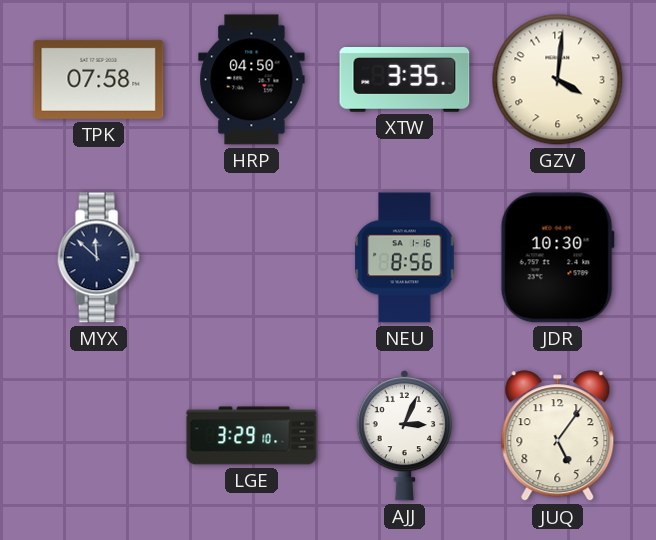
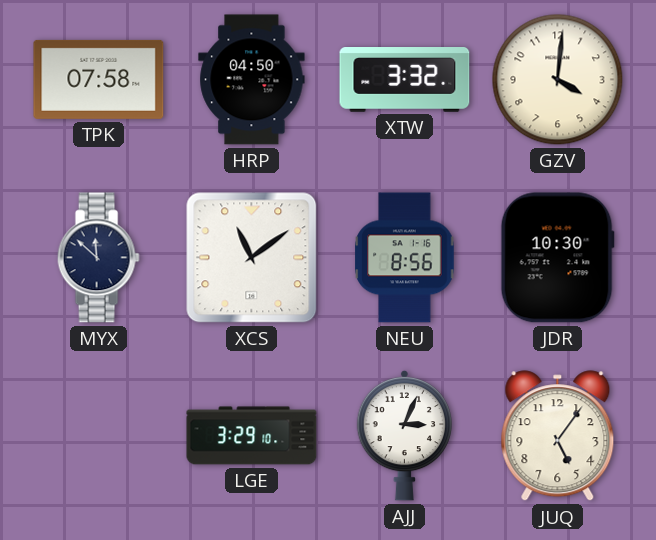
XTW: 3:35 -> 3:32
XCS: none -> 11:09
